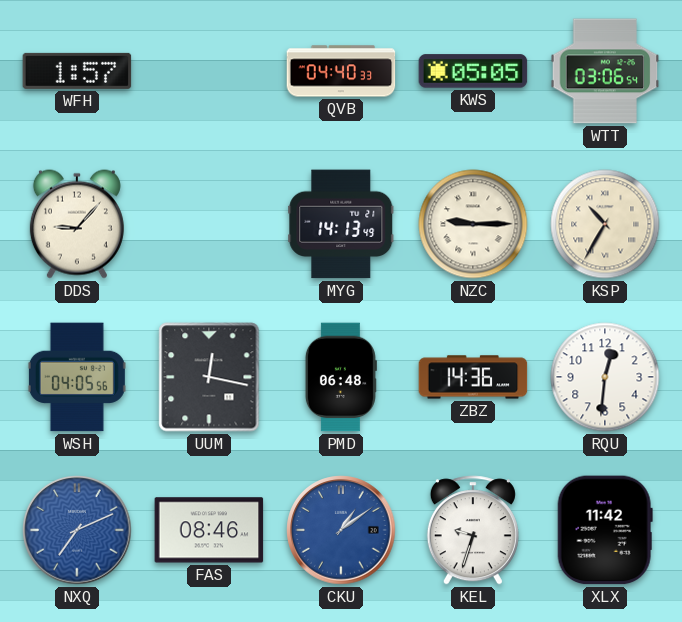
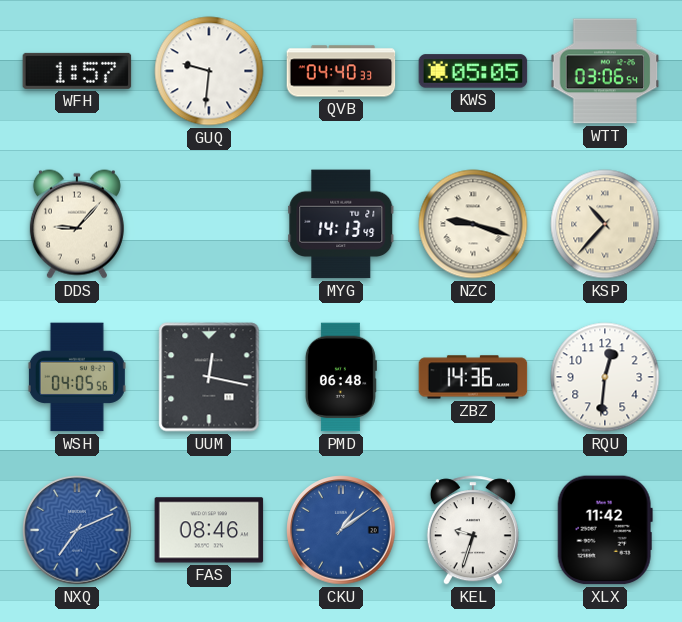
GUQ: none -> 9:31
NZC: 9:15 -> 9:18
KSP: 10:35 -> 10:37
